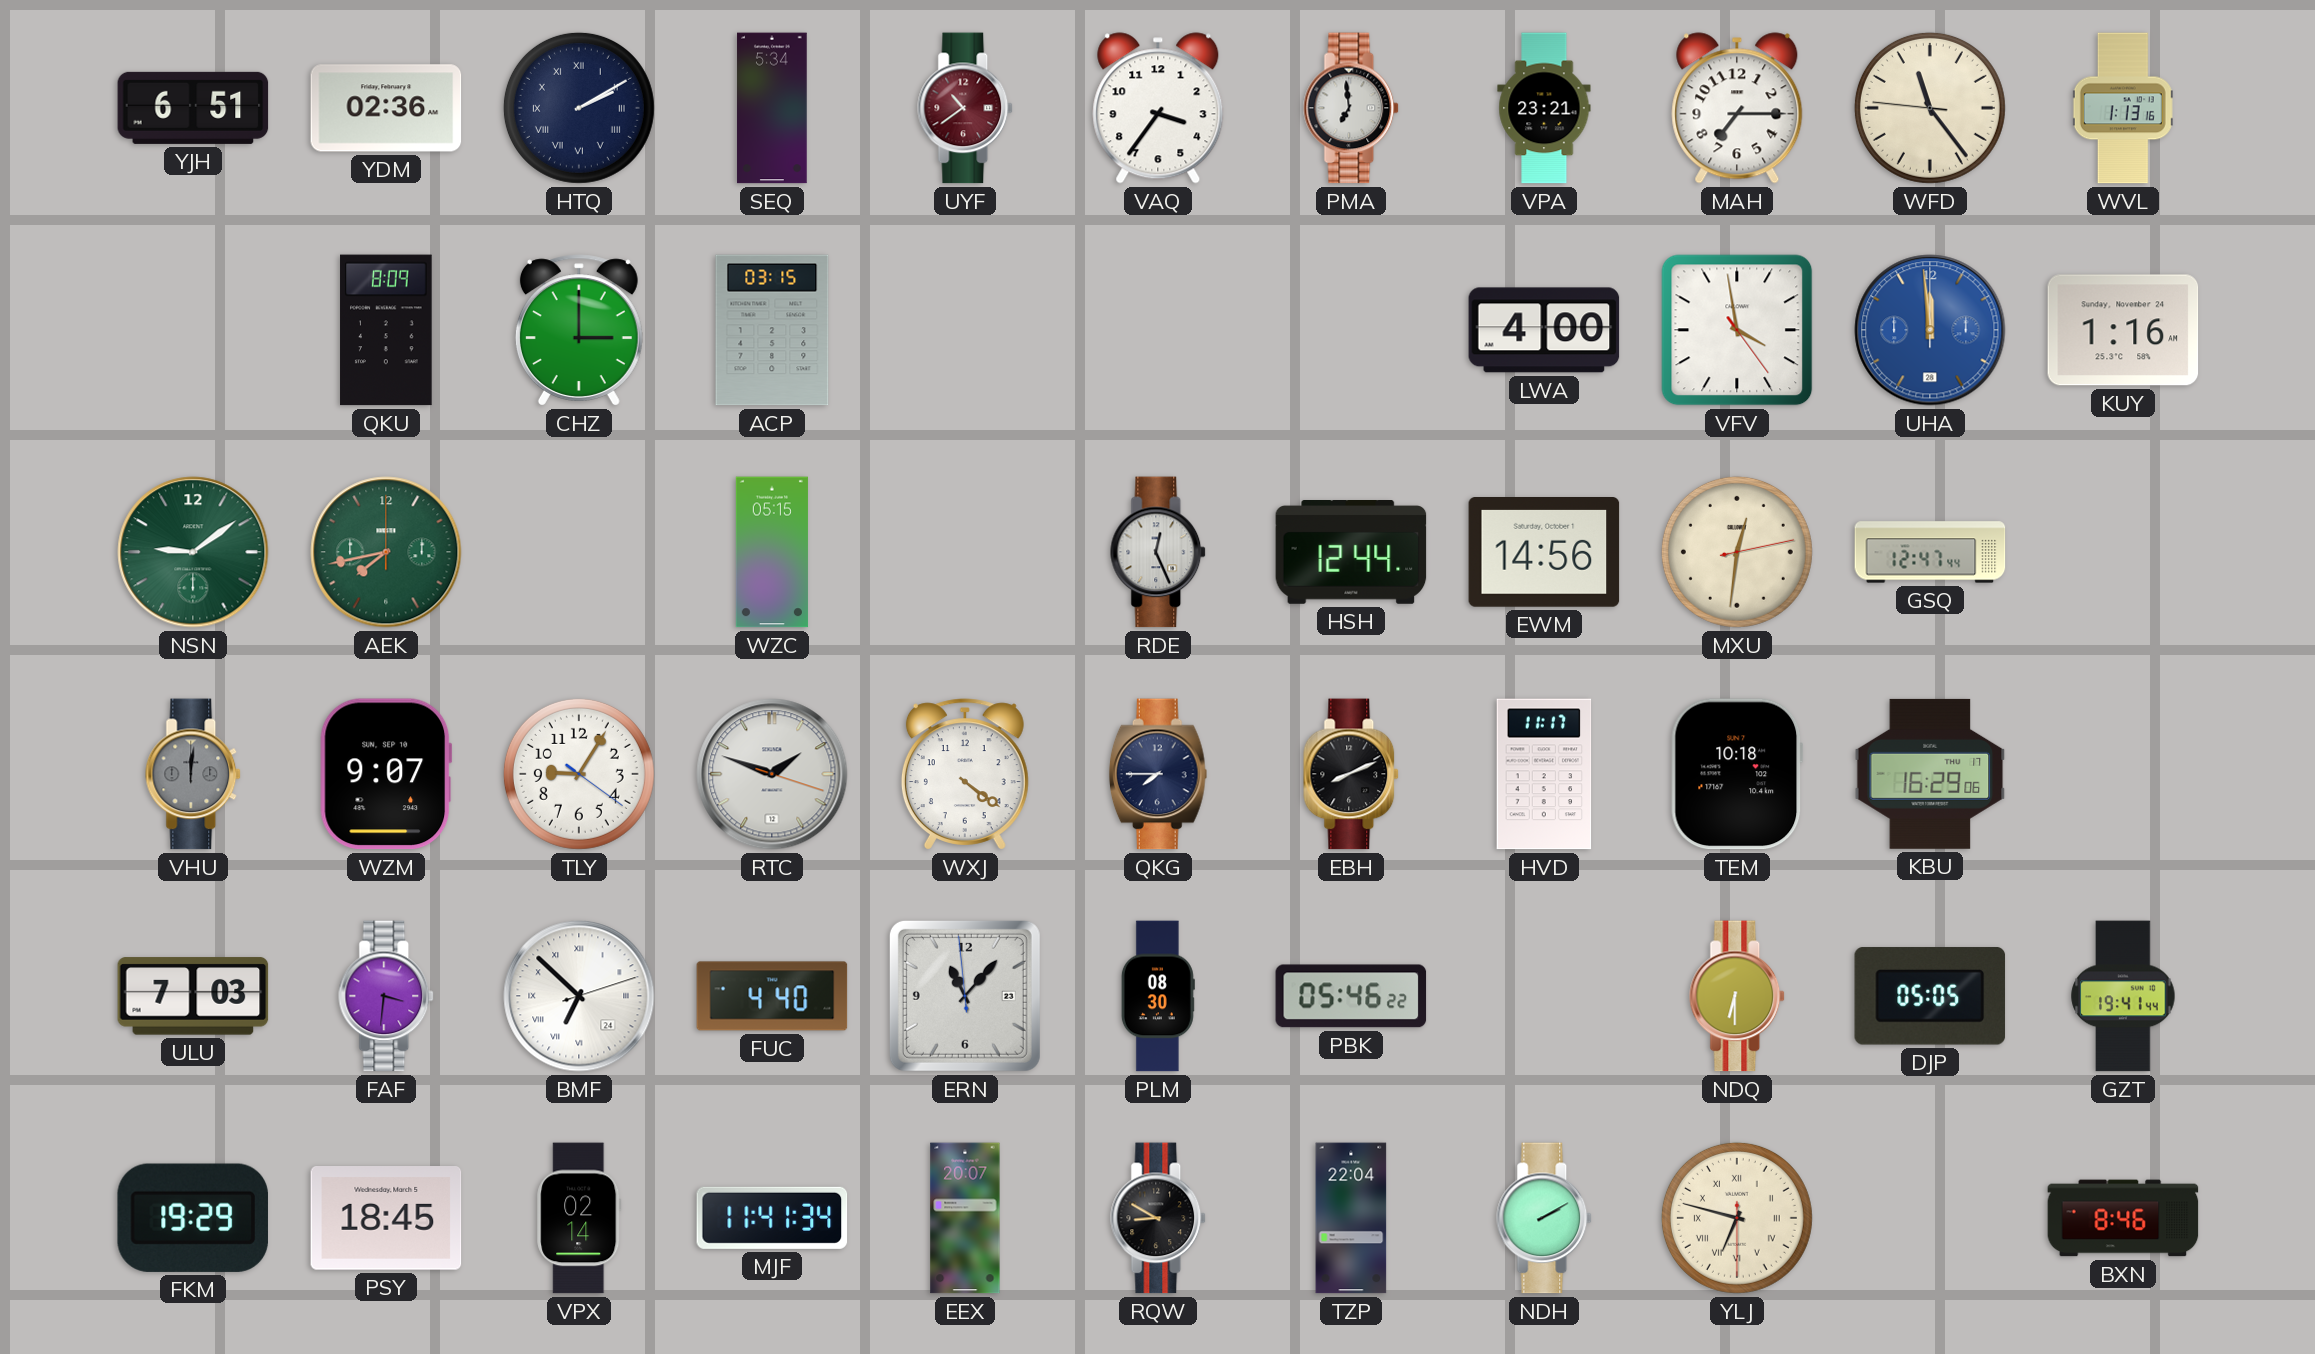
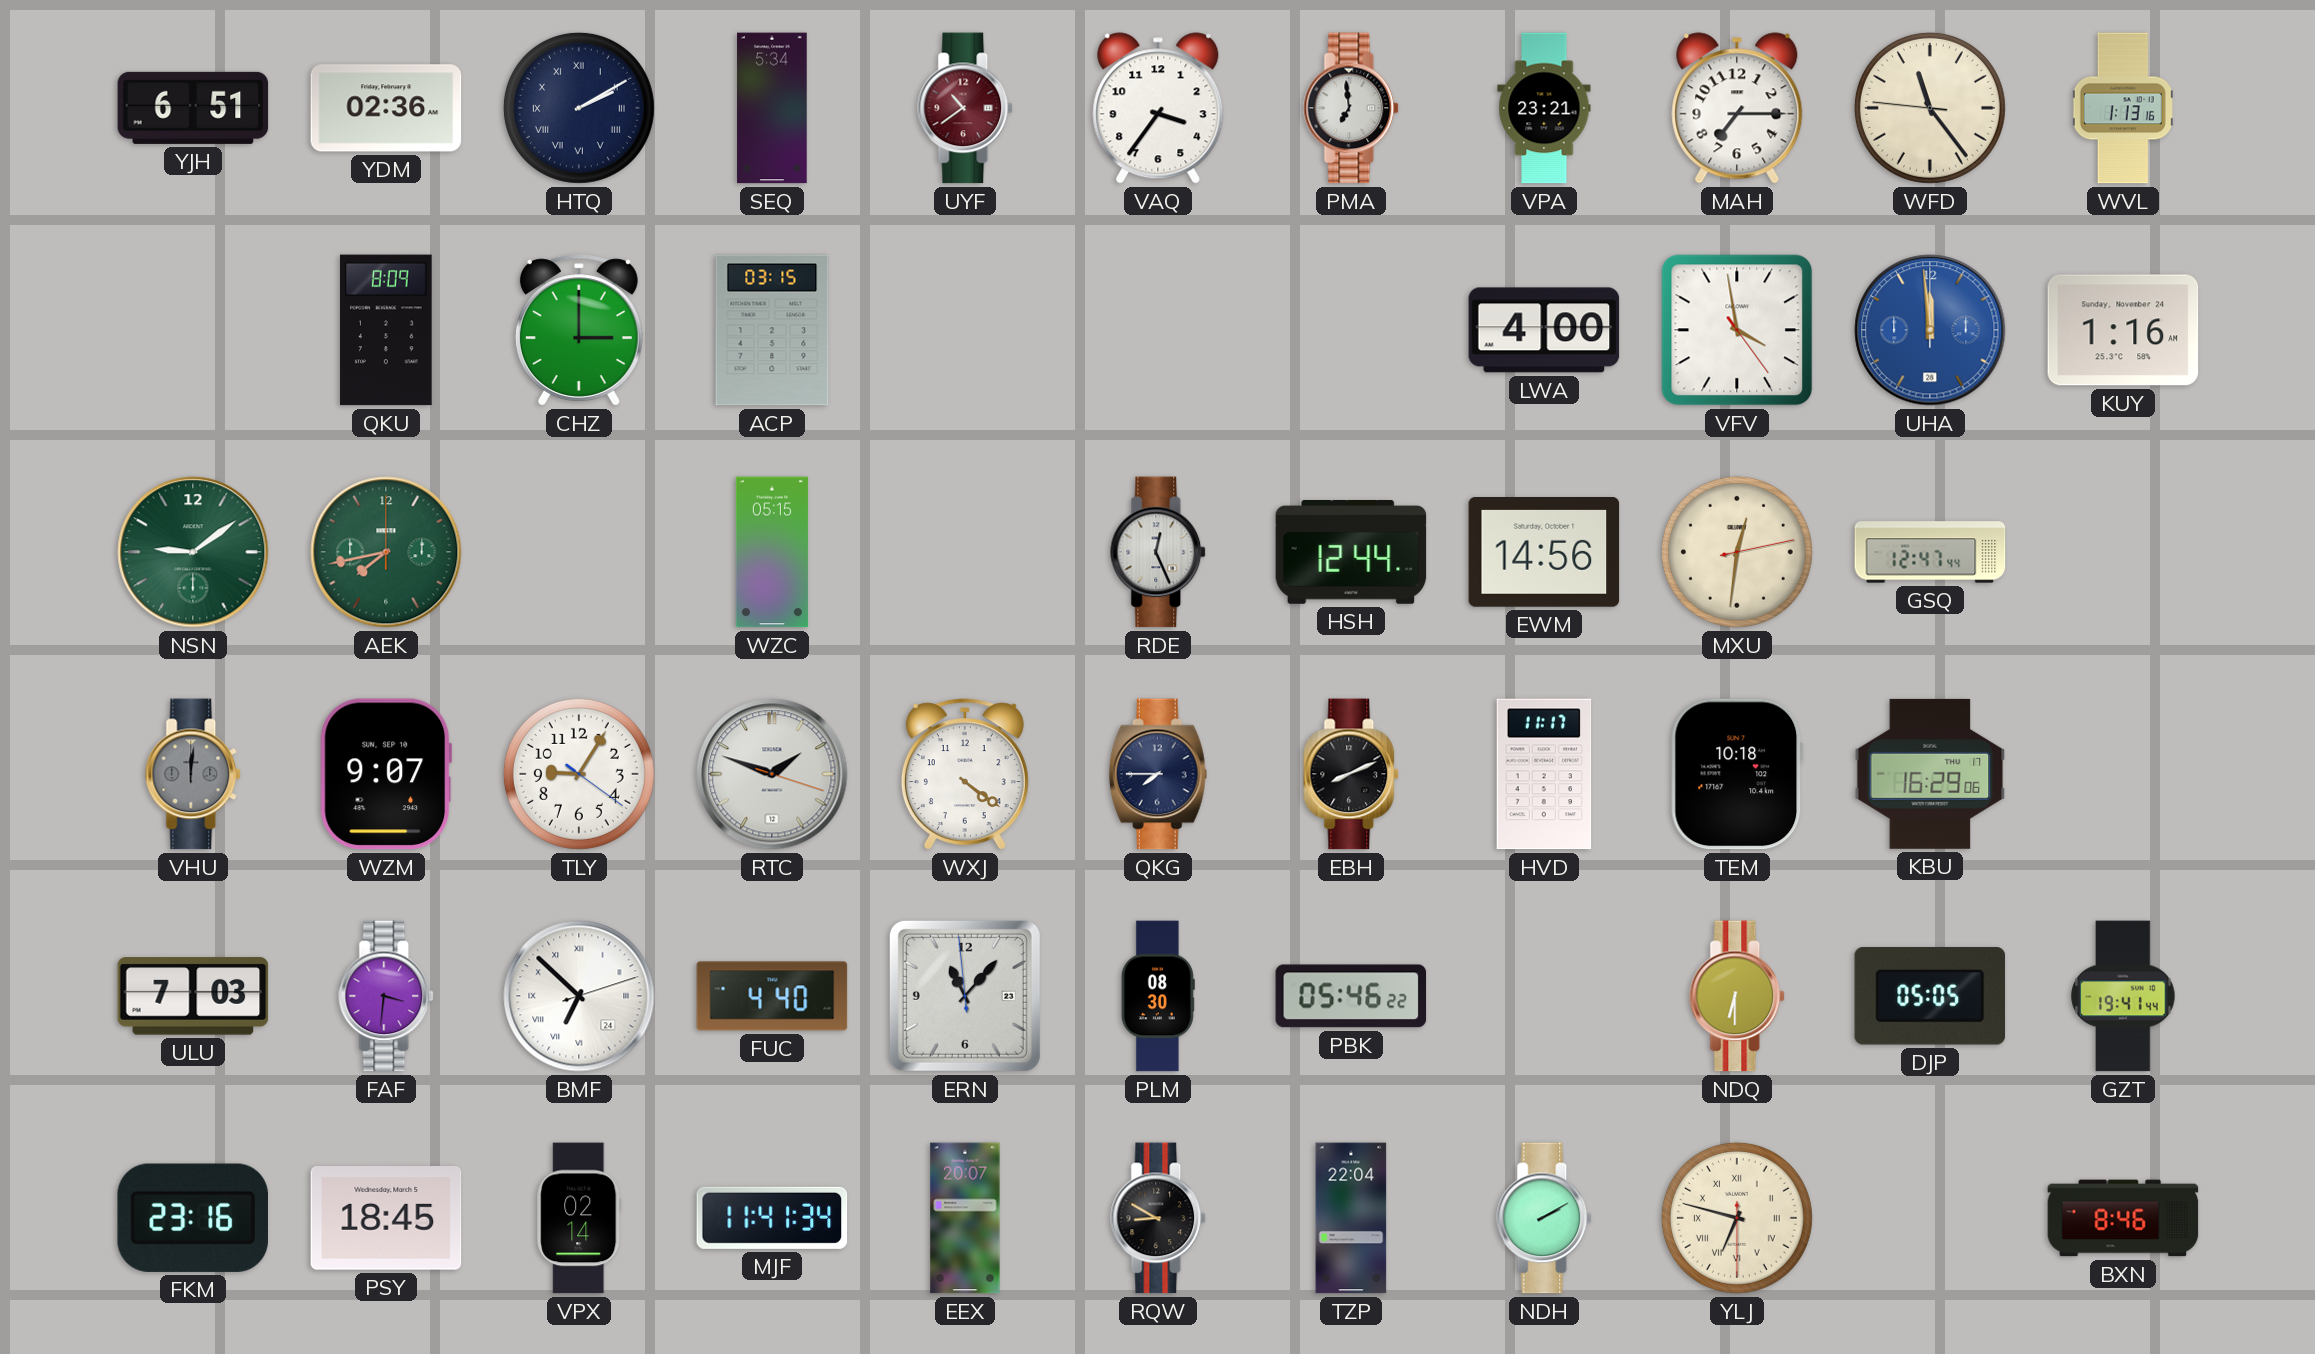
FKM: 19:29 -> 23:16
